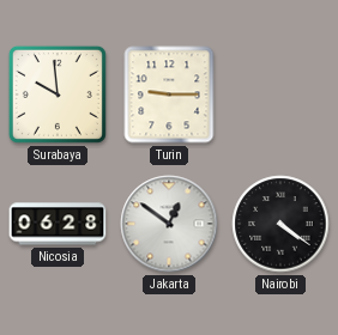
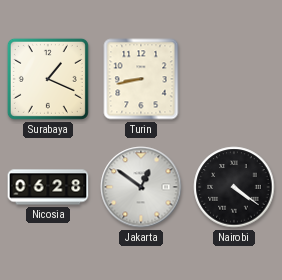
Surabaya: 9:59 -> 1:19
Turin: 9:15 -> 8:43
